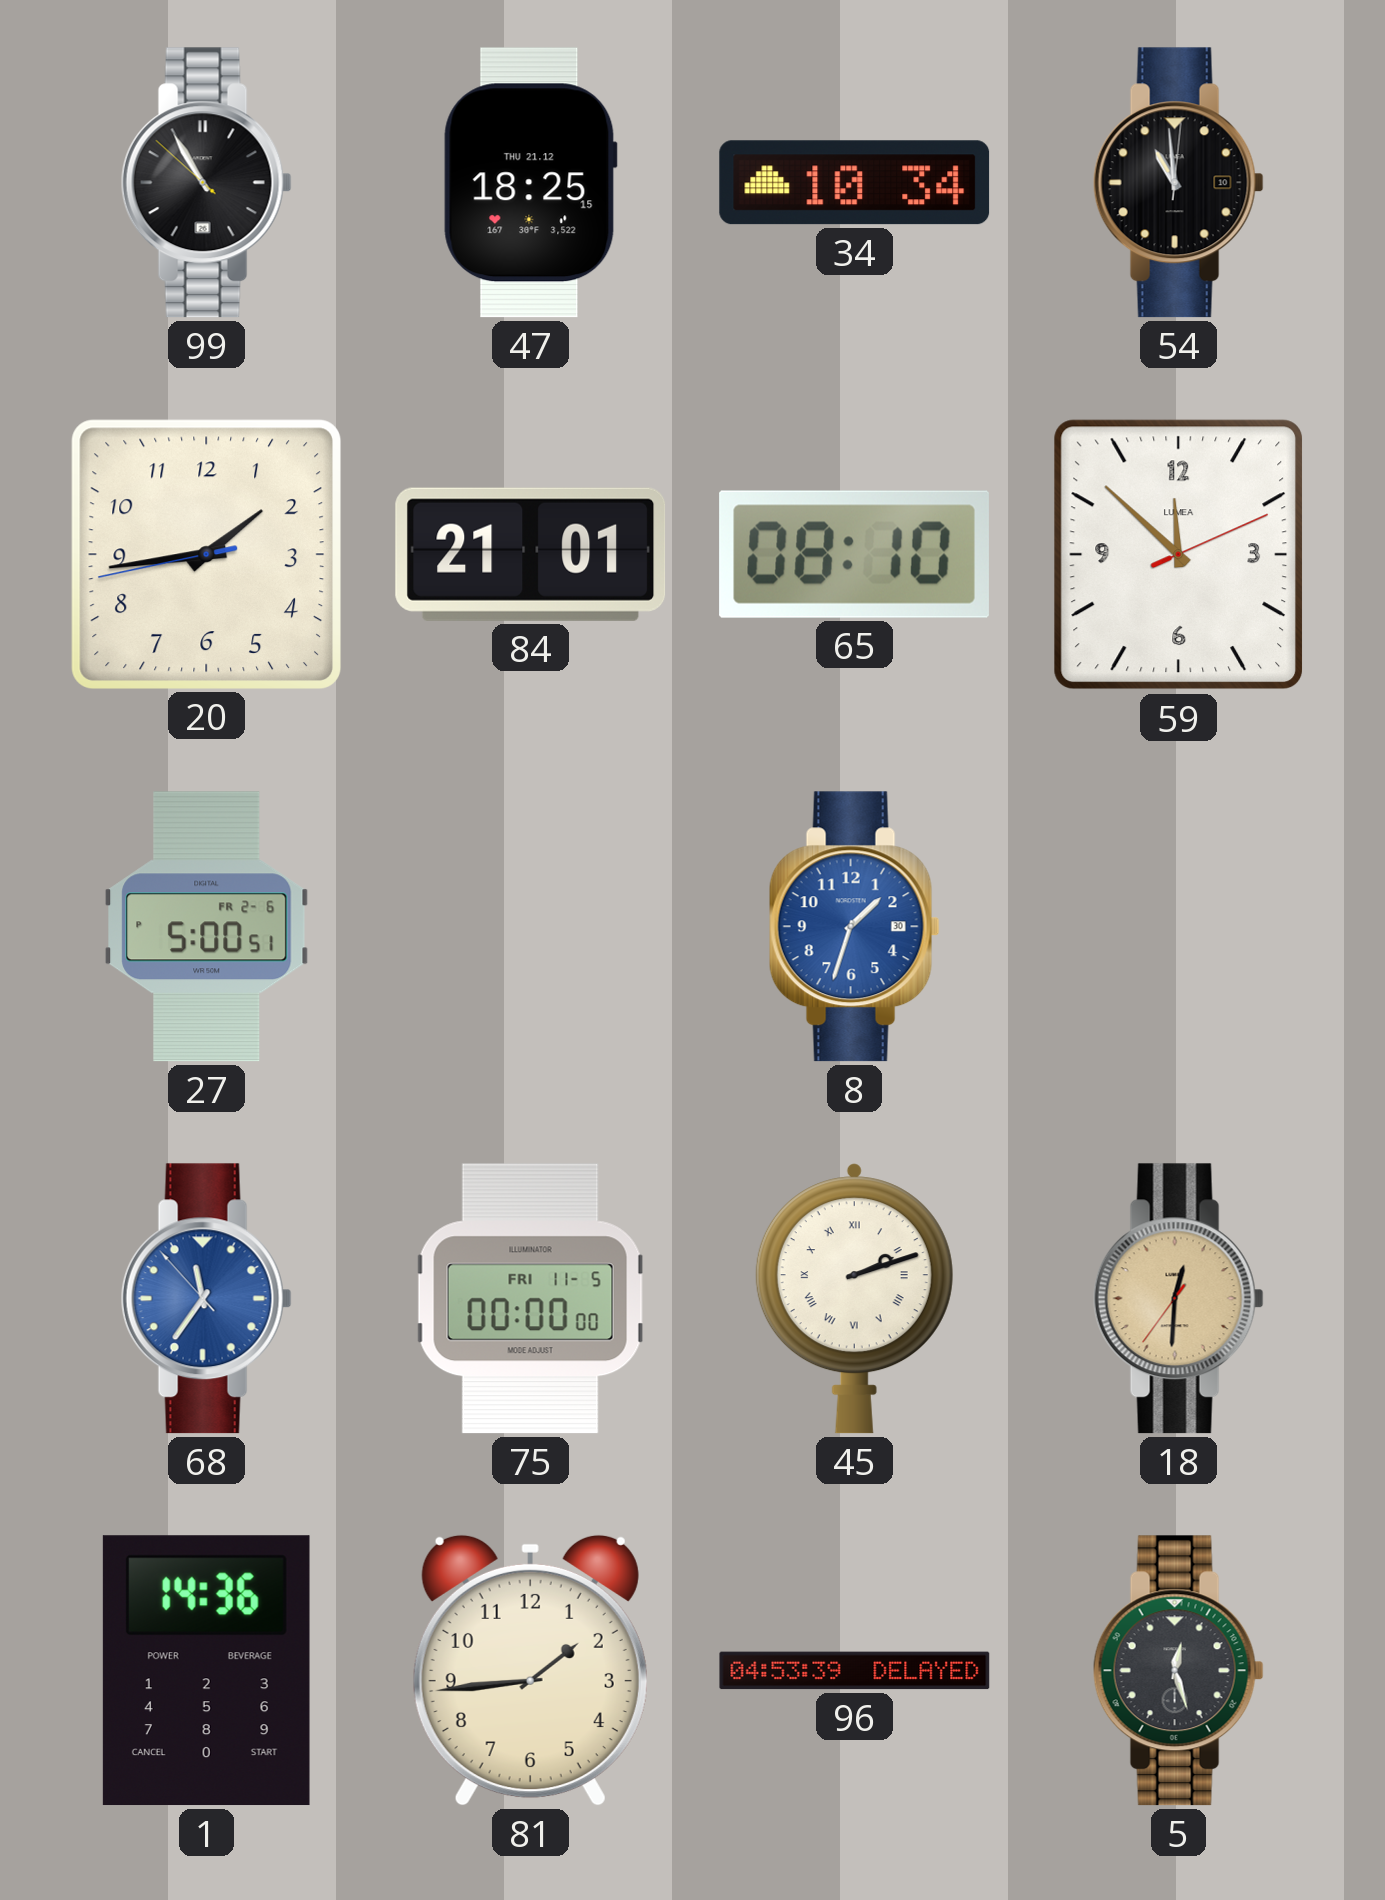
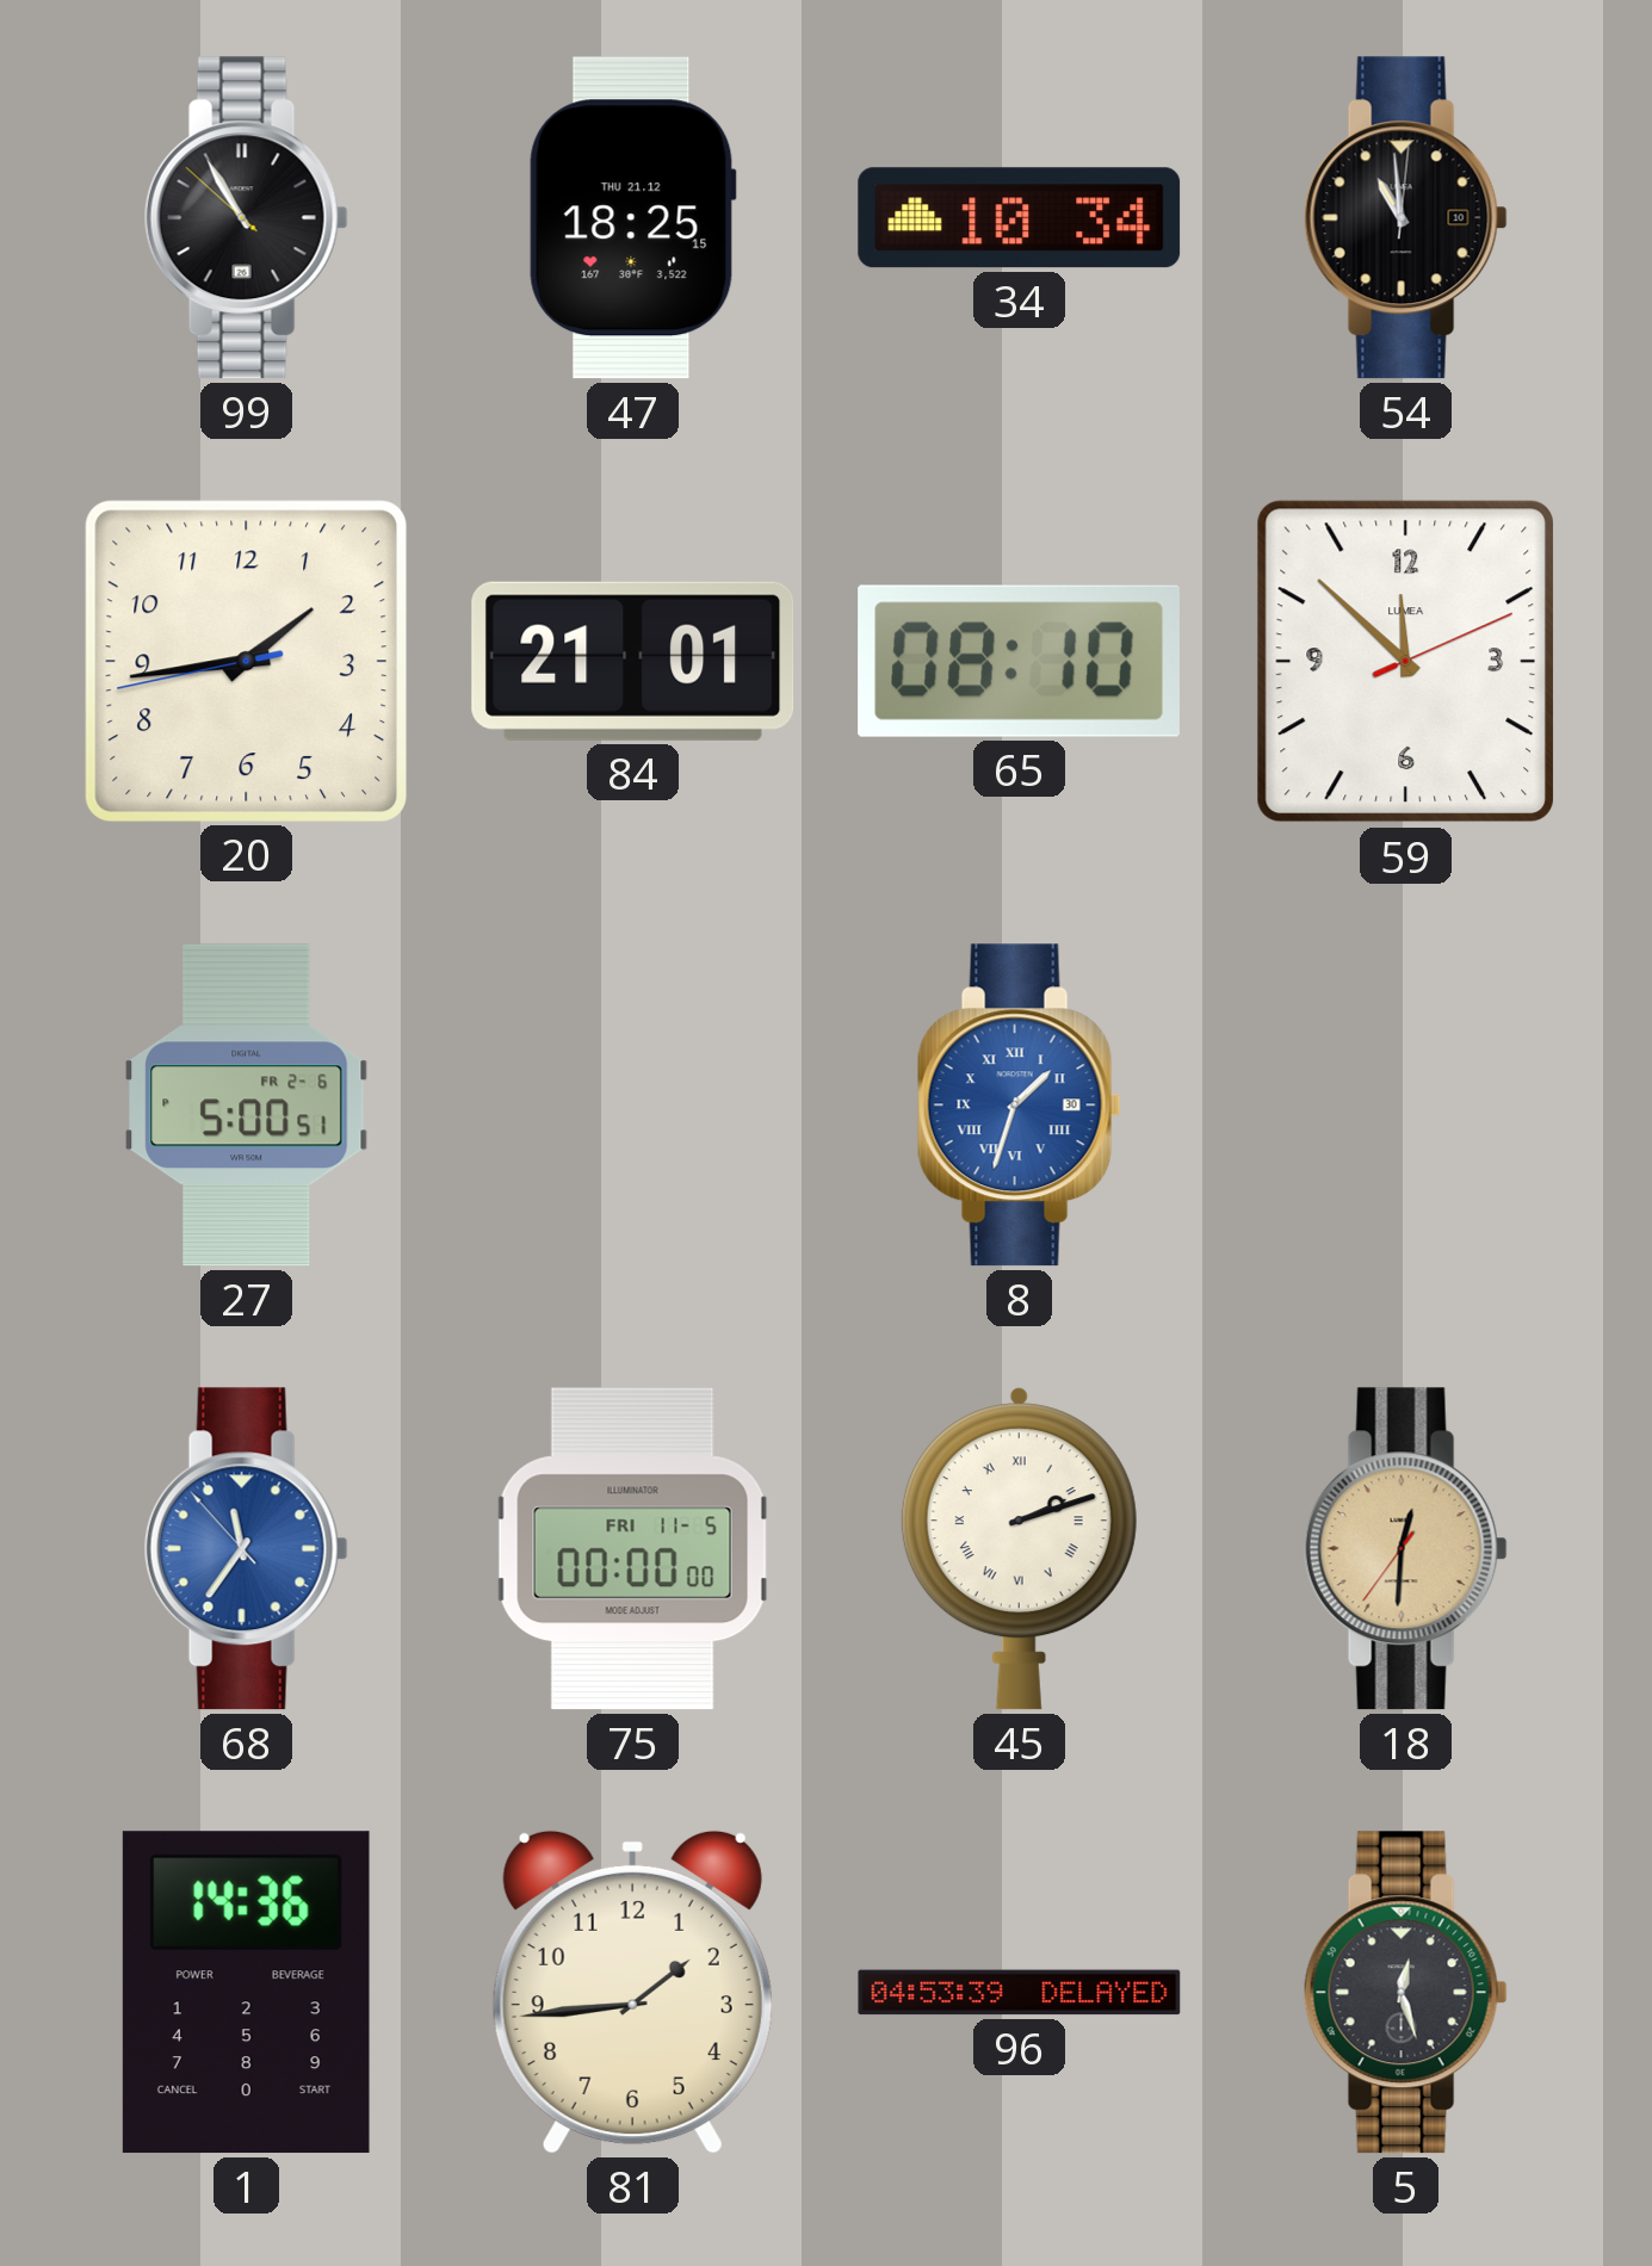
8 numerals: Arabic -> Roman
